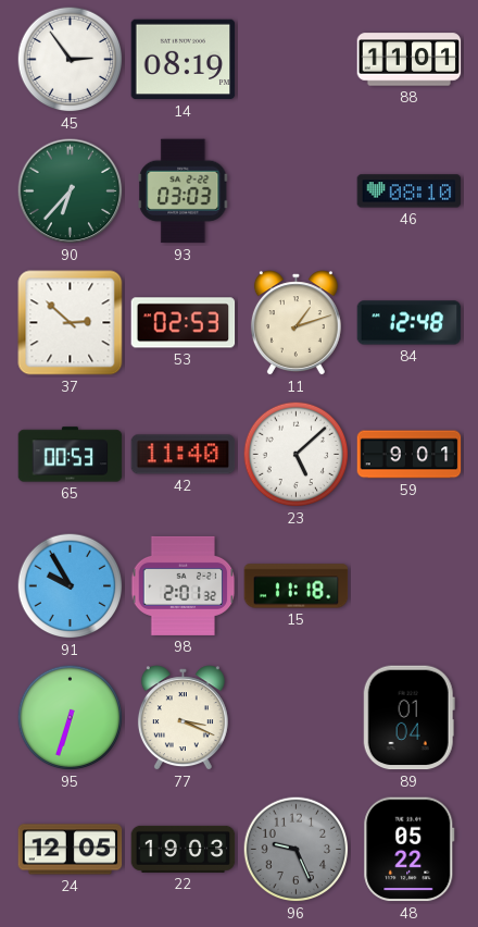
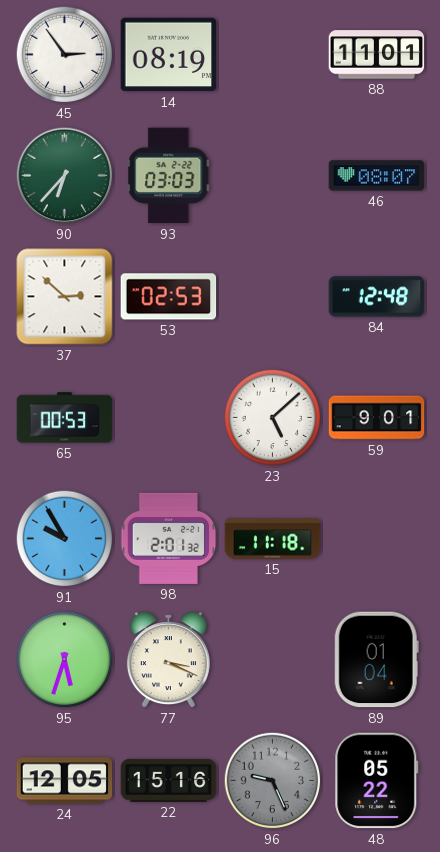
46: 08:10 -> 08:07
11: 1:12 -> none
42: 11:40 -> none
95: 6:33 -> 5:33
22: 19:03 -> 15:16
